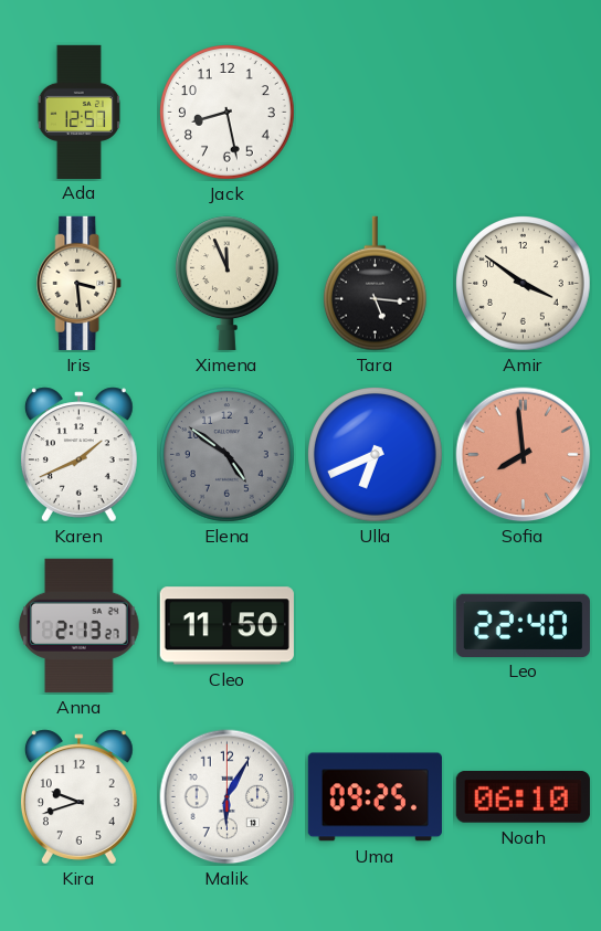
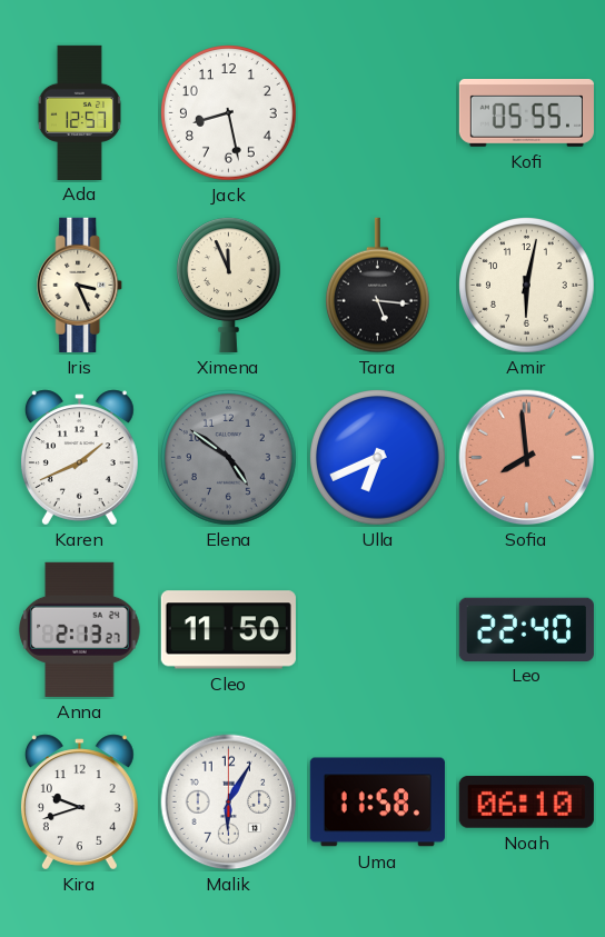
Kofi: none -> 05:55
Iris: 3:29 -> 3:26
Amir: 3:51 -> 6:02
Uma: 09:25 -> 11:58
